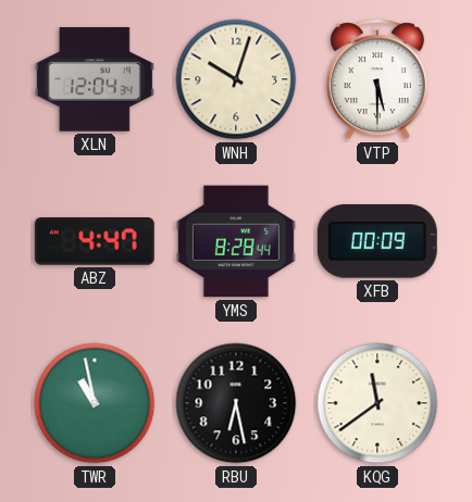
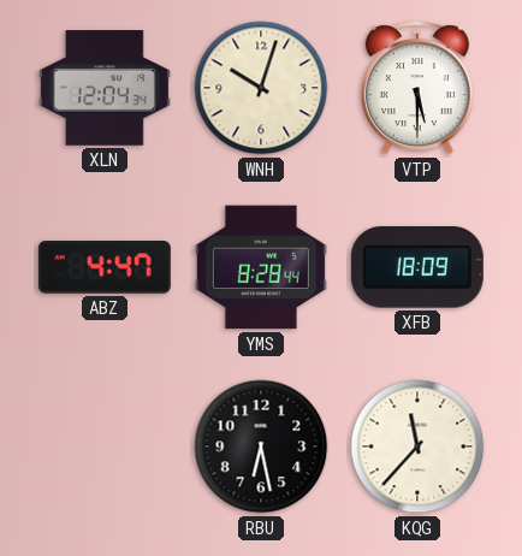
XFB: 00:09 -> 18:09
TWR: 10:58 -> none
KQG: 11:39 -> 11:37
